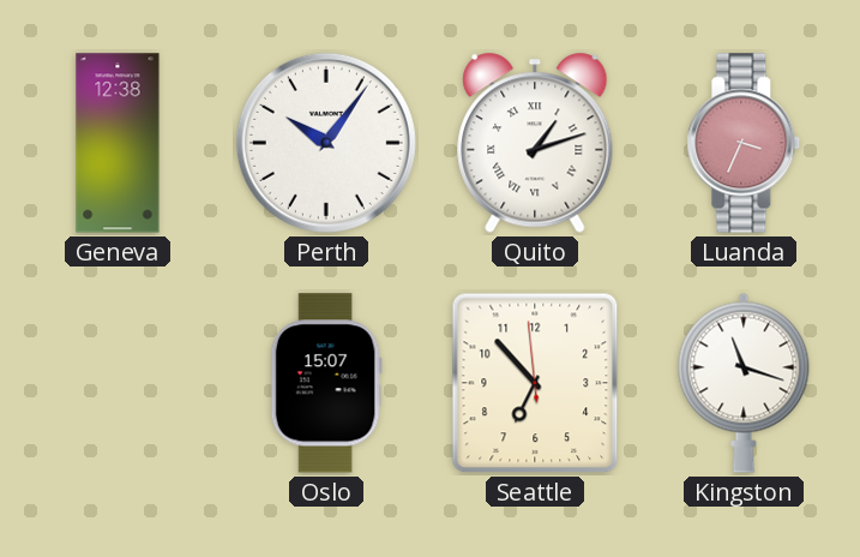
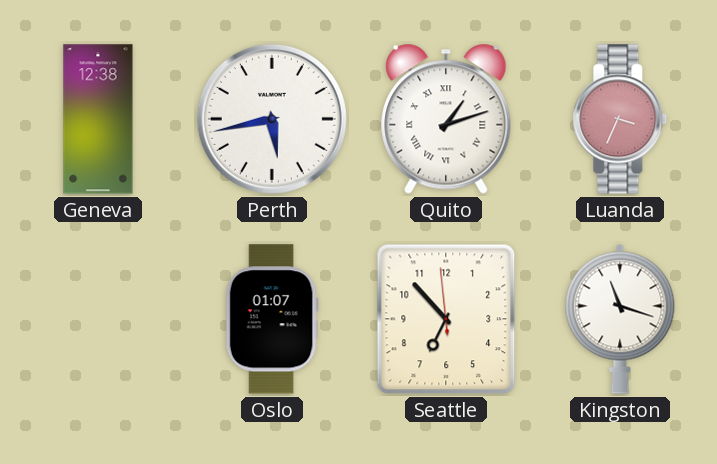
Perth: 10:06 -> 5:43
Oslo: 15:07 -> 01:07
